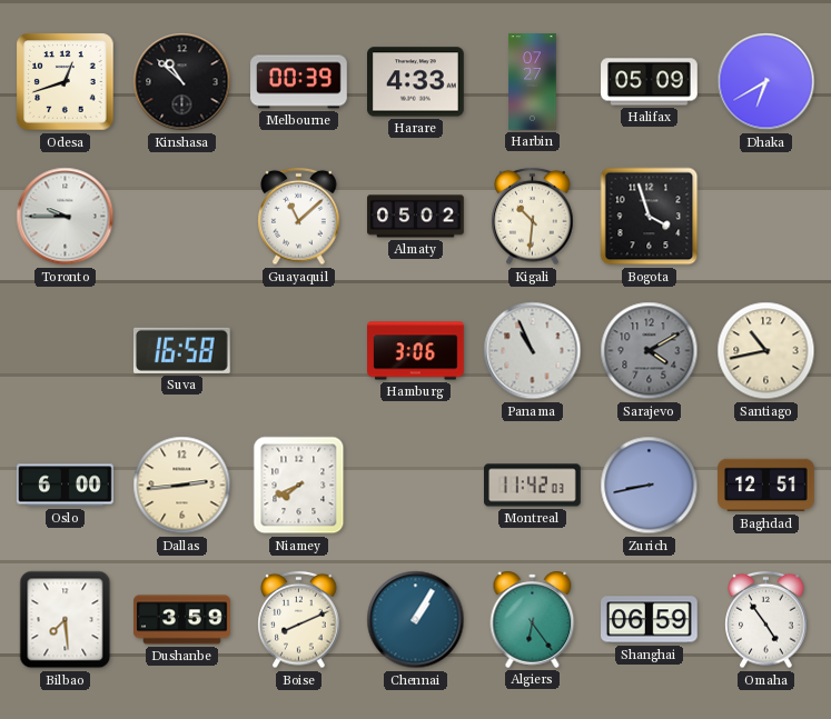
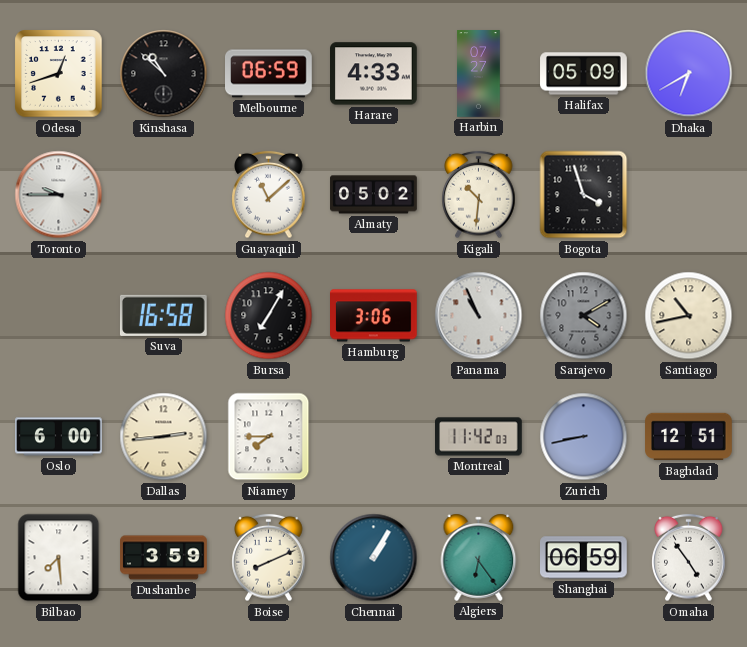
Melbourne: 00:39 -> 06:59
Bursa: none -> 7:05
Niamey: 7:41 -> 7:45
